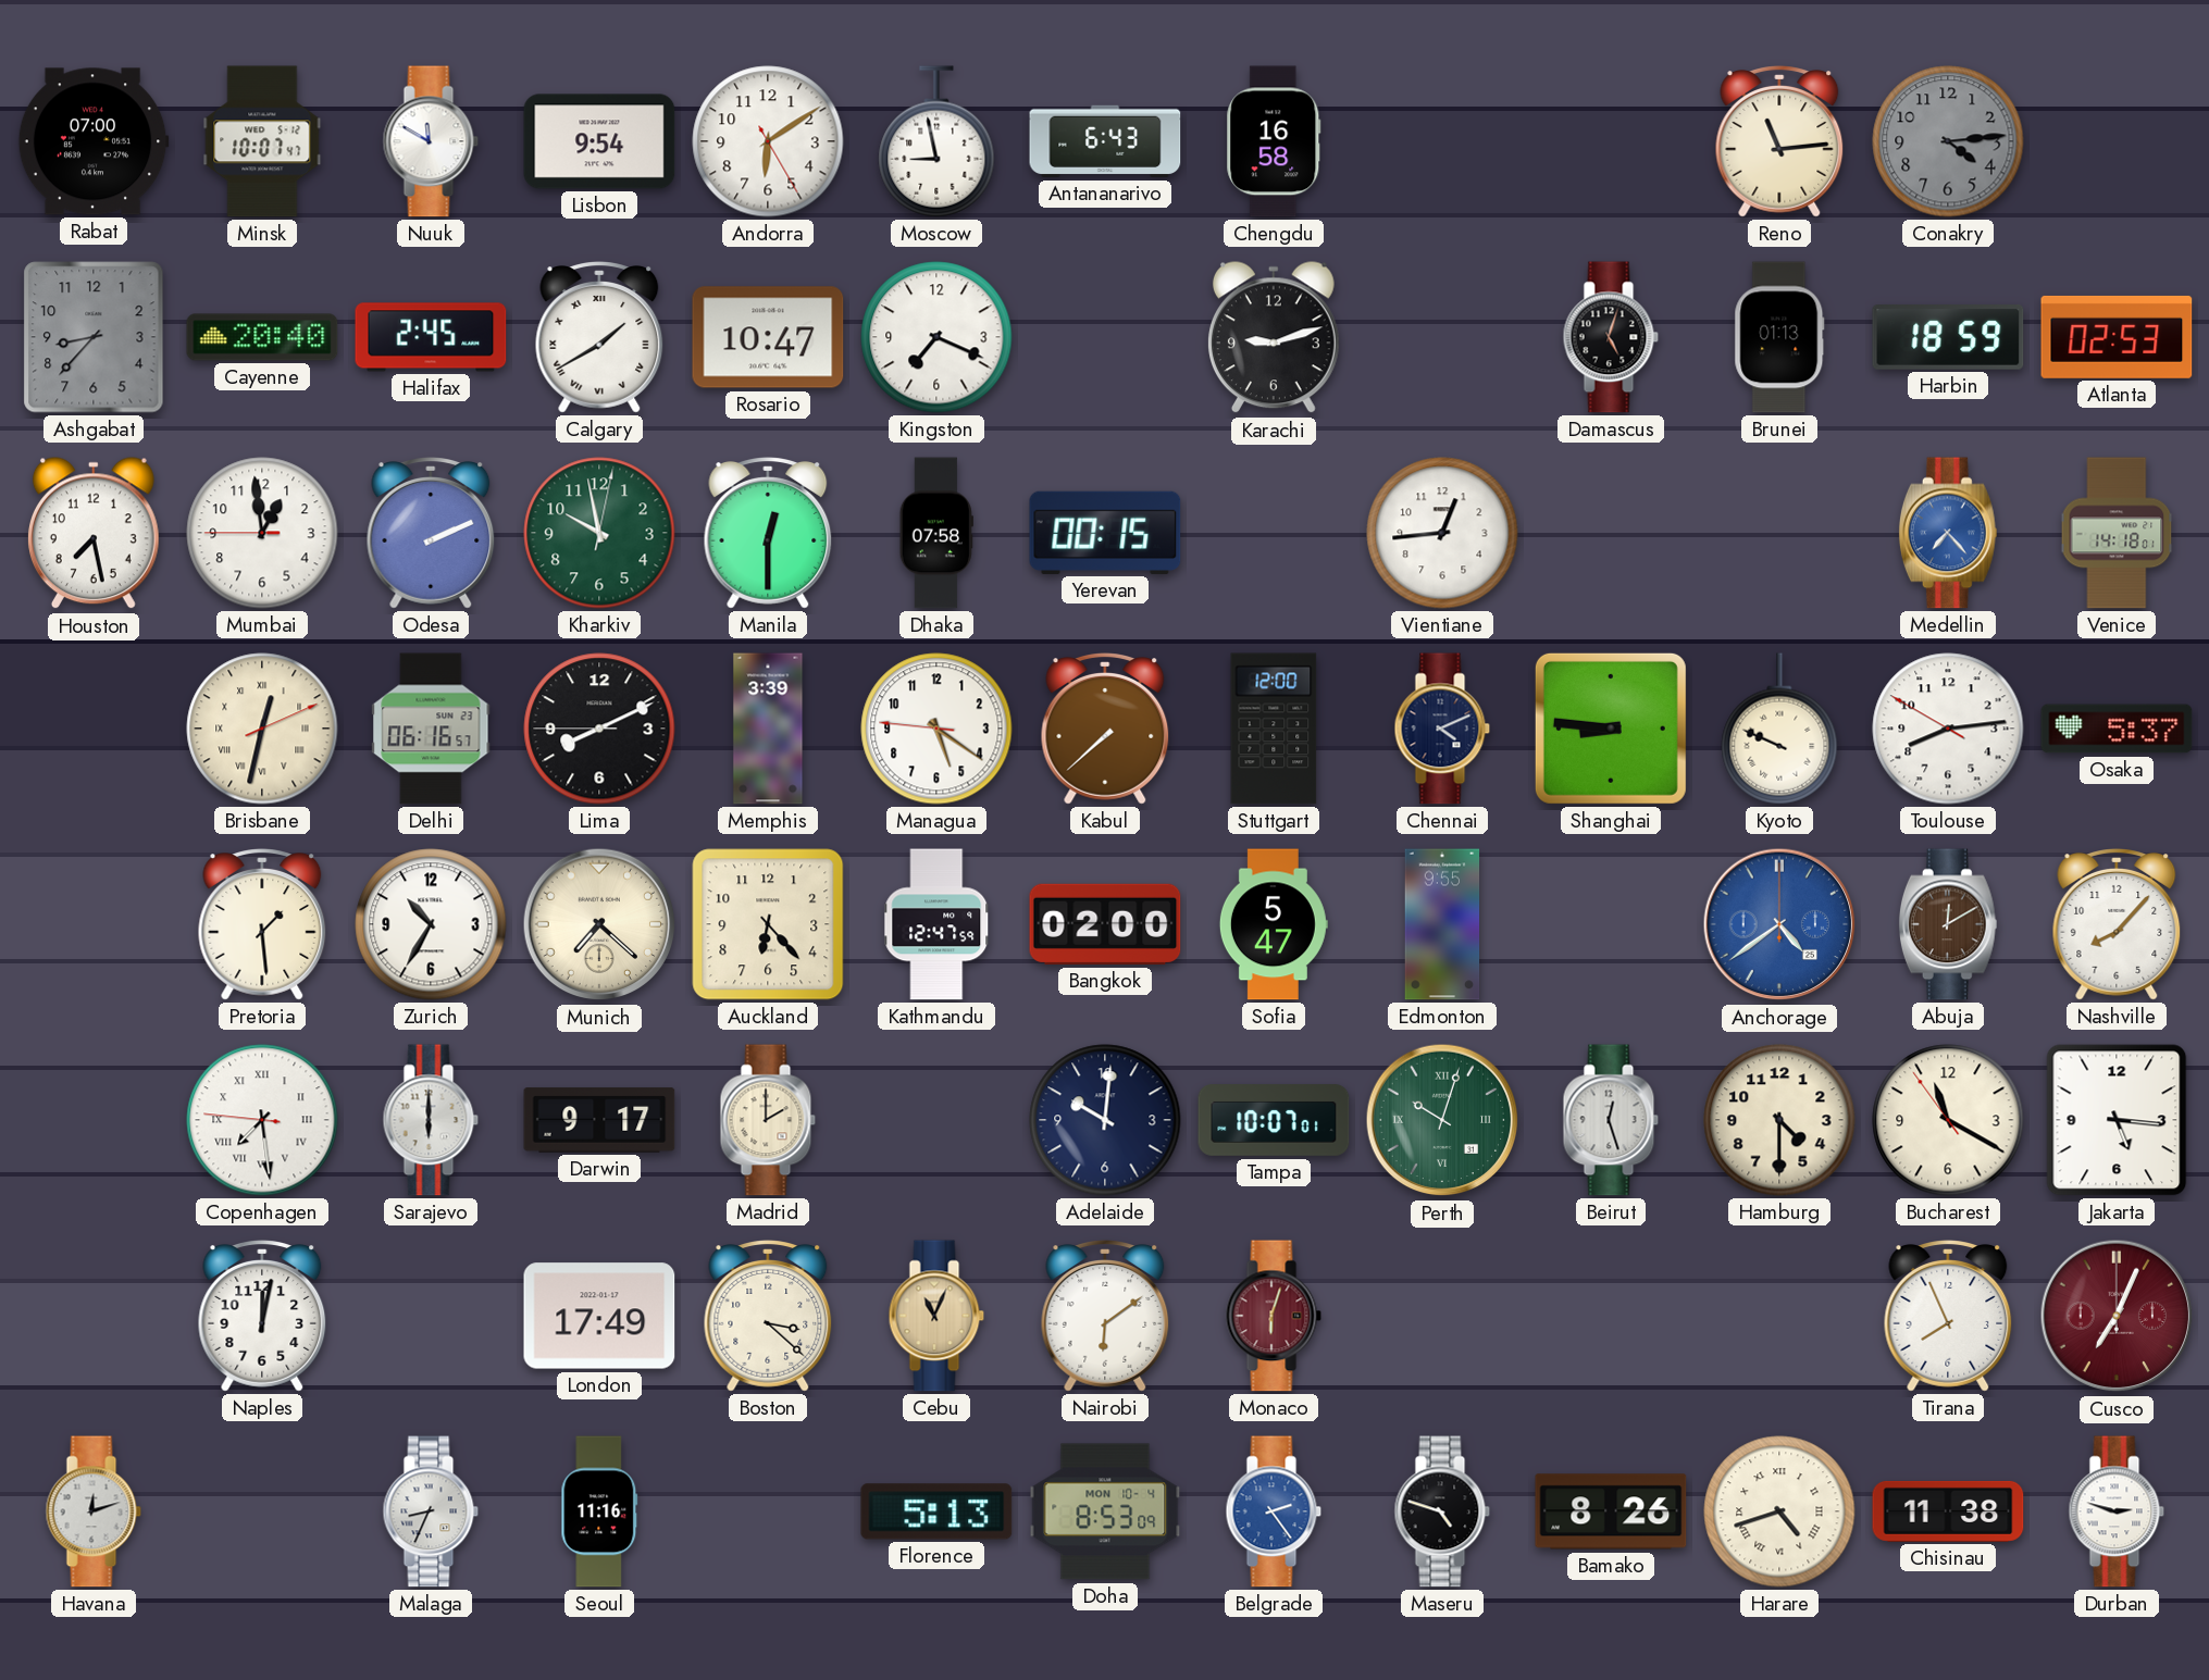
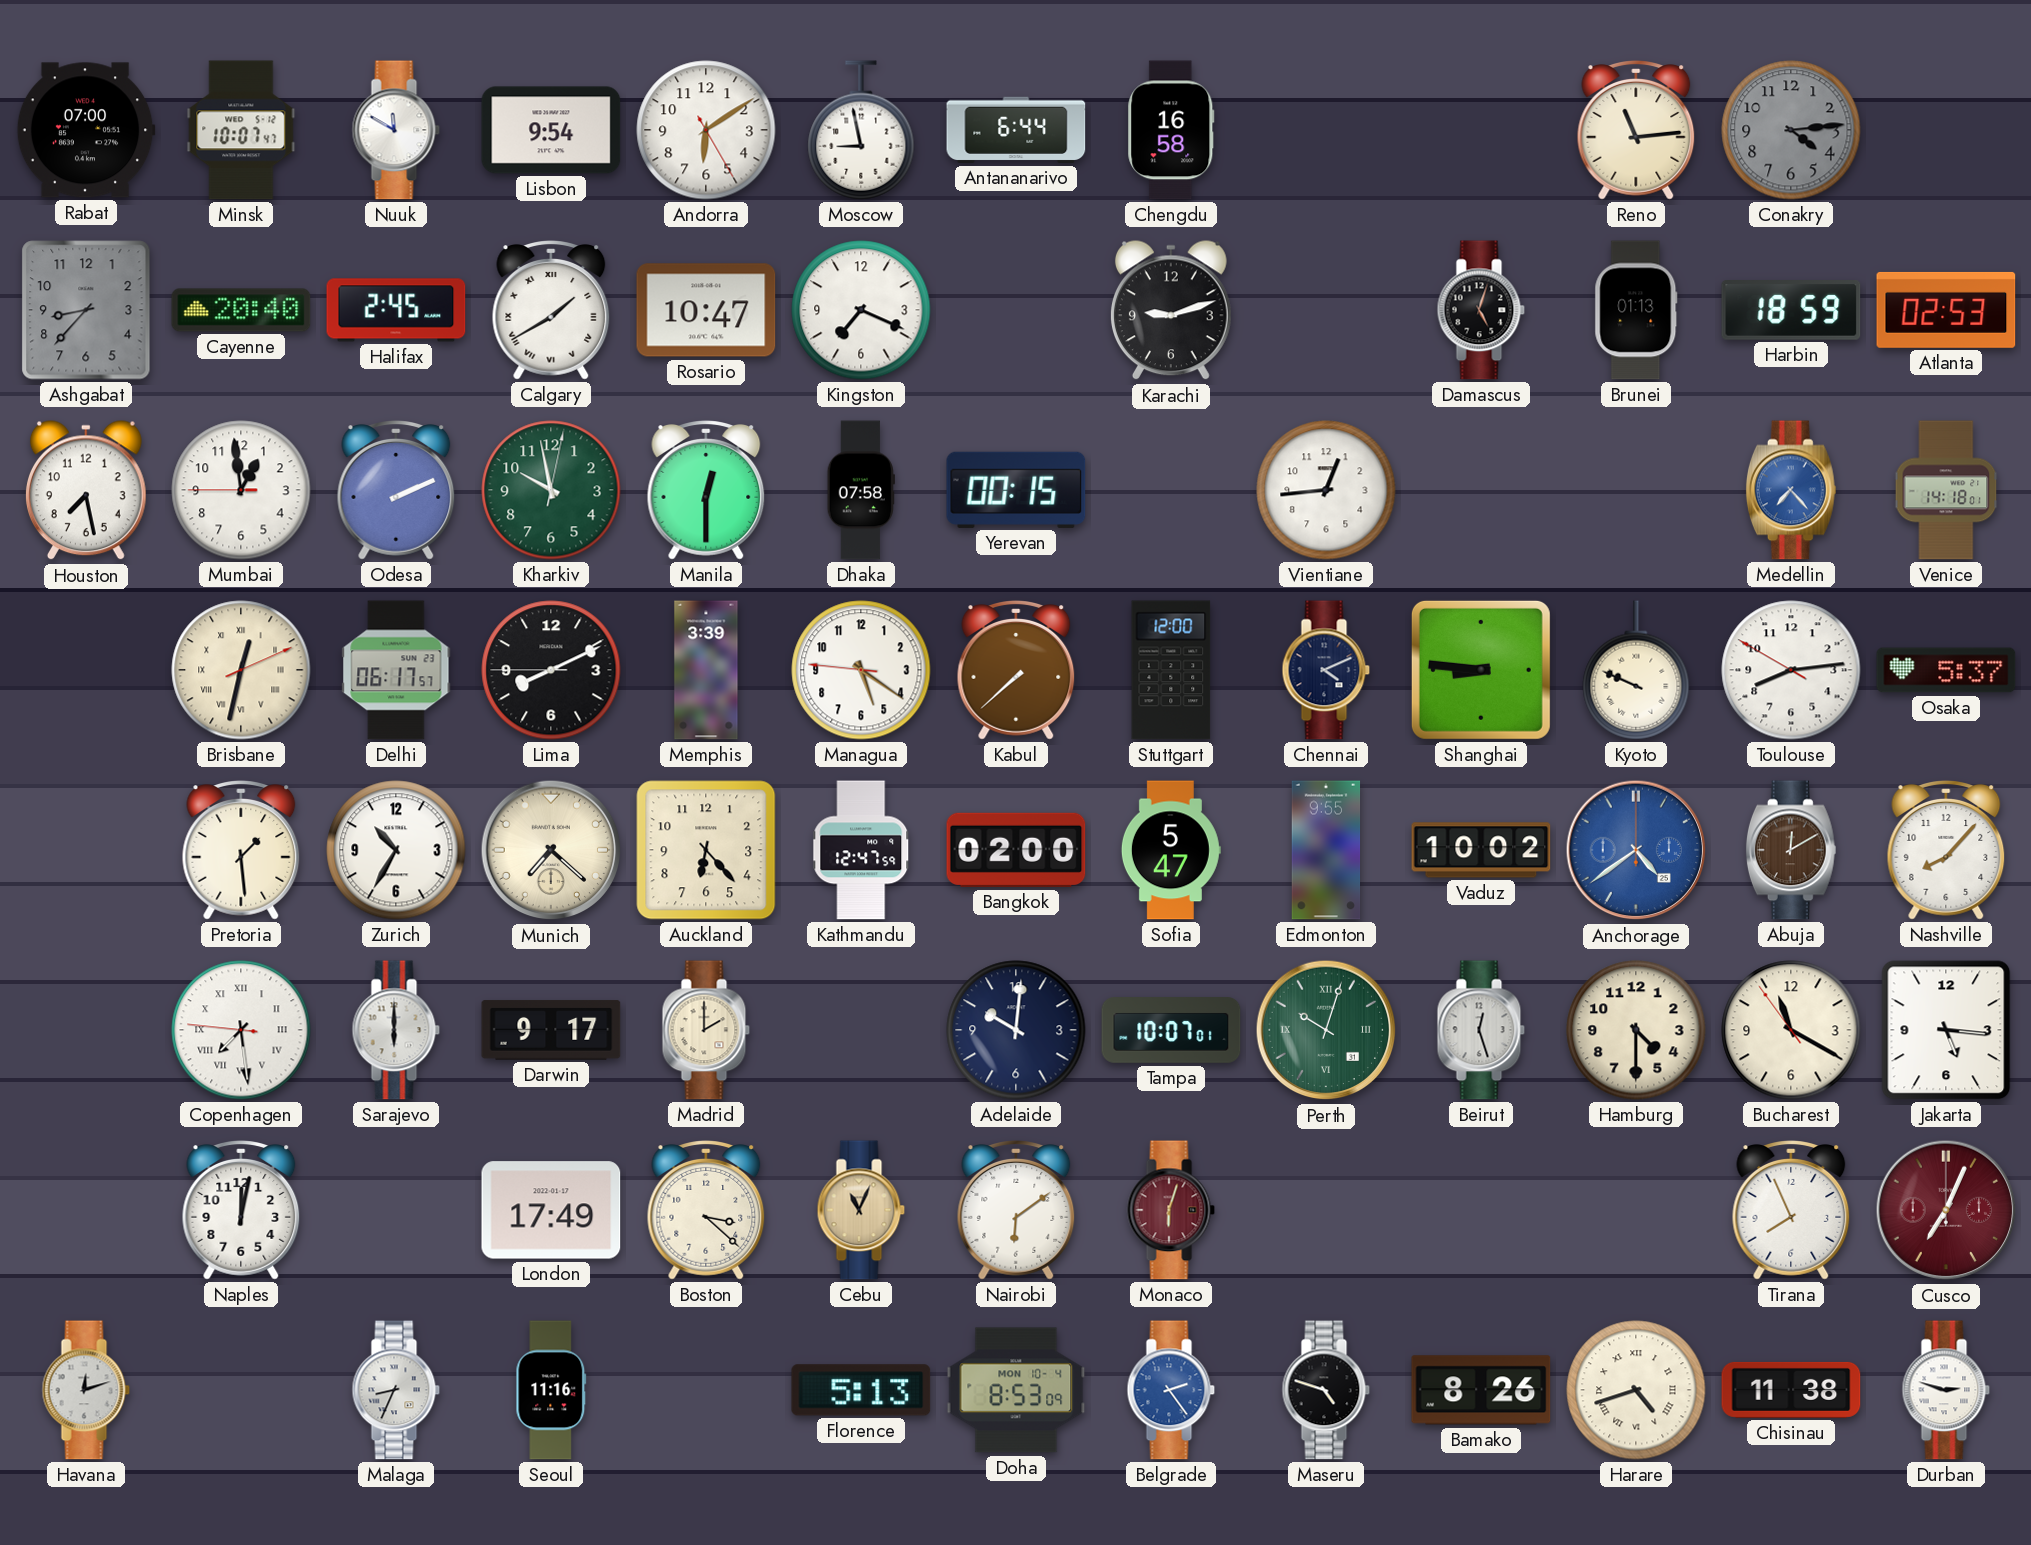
Antananarivo: 6:43 -> 6:44
Delhi: 06:16 -> 06:17
Vaduz: none -> 10:02
